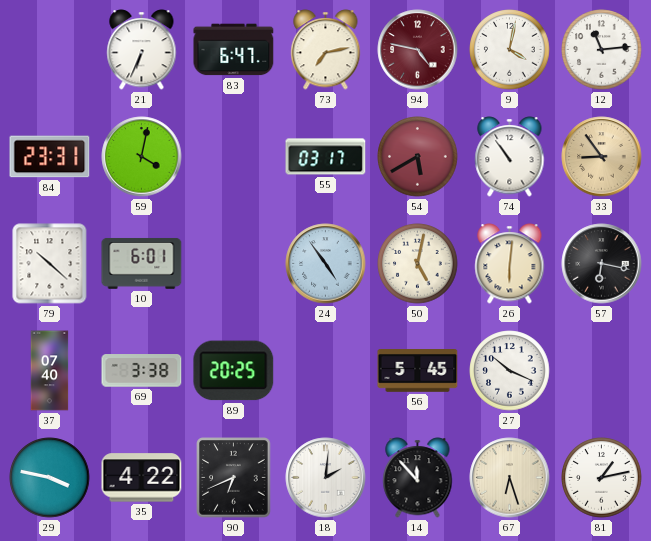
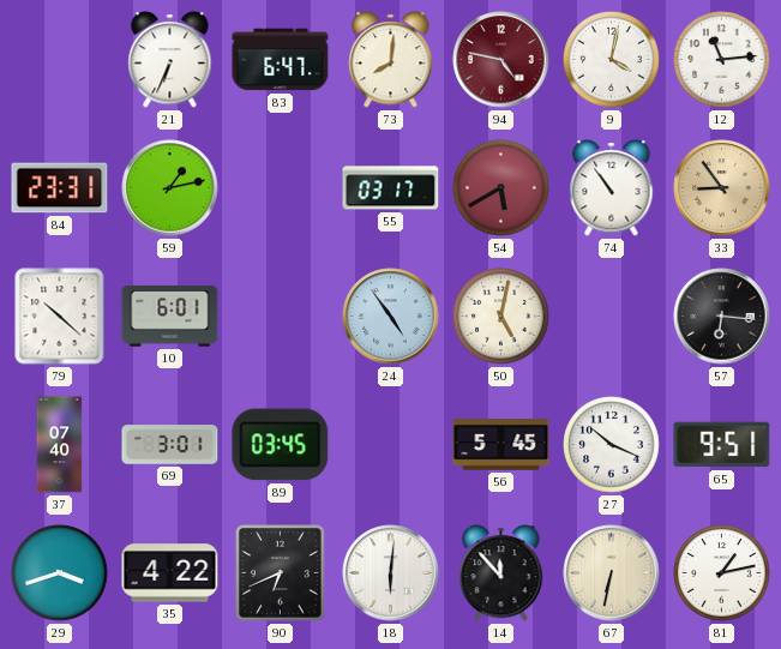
73: 7:13 -> 8:01
59: 4:02 -> 1:13
26: 6:01 -> none
57: 6:17 -> 6:16
69: 3:38 -> 3:01
89: 20:25 -> 03:45
65: none -> 9:51
29: 3:47 -> 3:42
18: 2:01 -> 6:01
67: 6:27 -> 6:32
